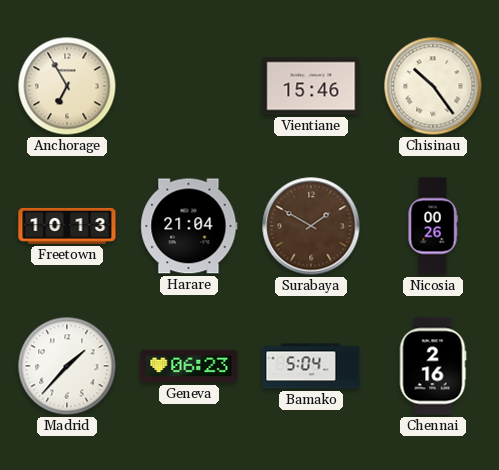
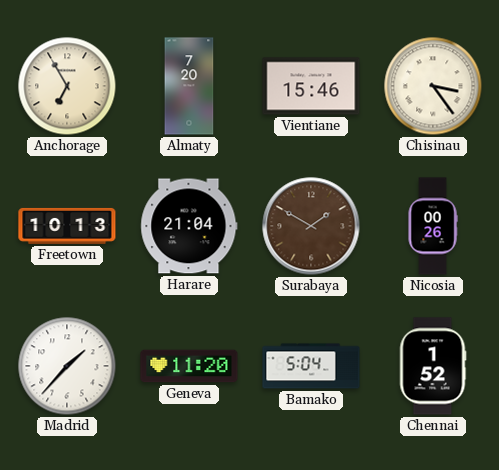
Almaty: none -> 7:20
Chisinau: 10:24 -> 3:24
Geneva: 06:23 -> 11:20
Chennai: 2:16 -> 1:52
